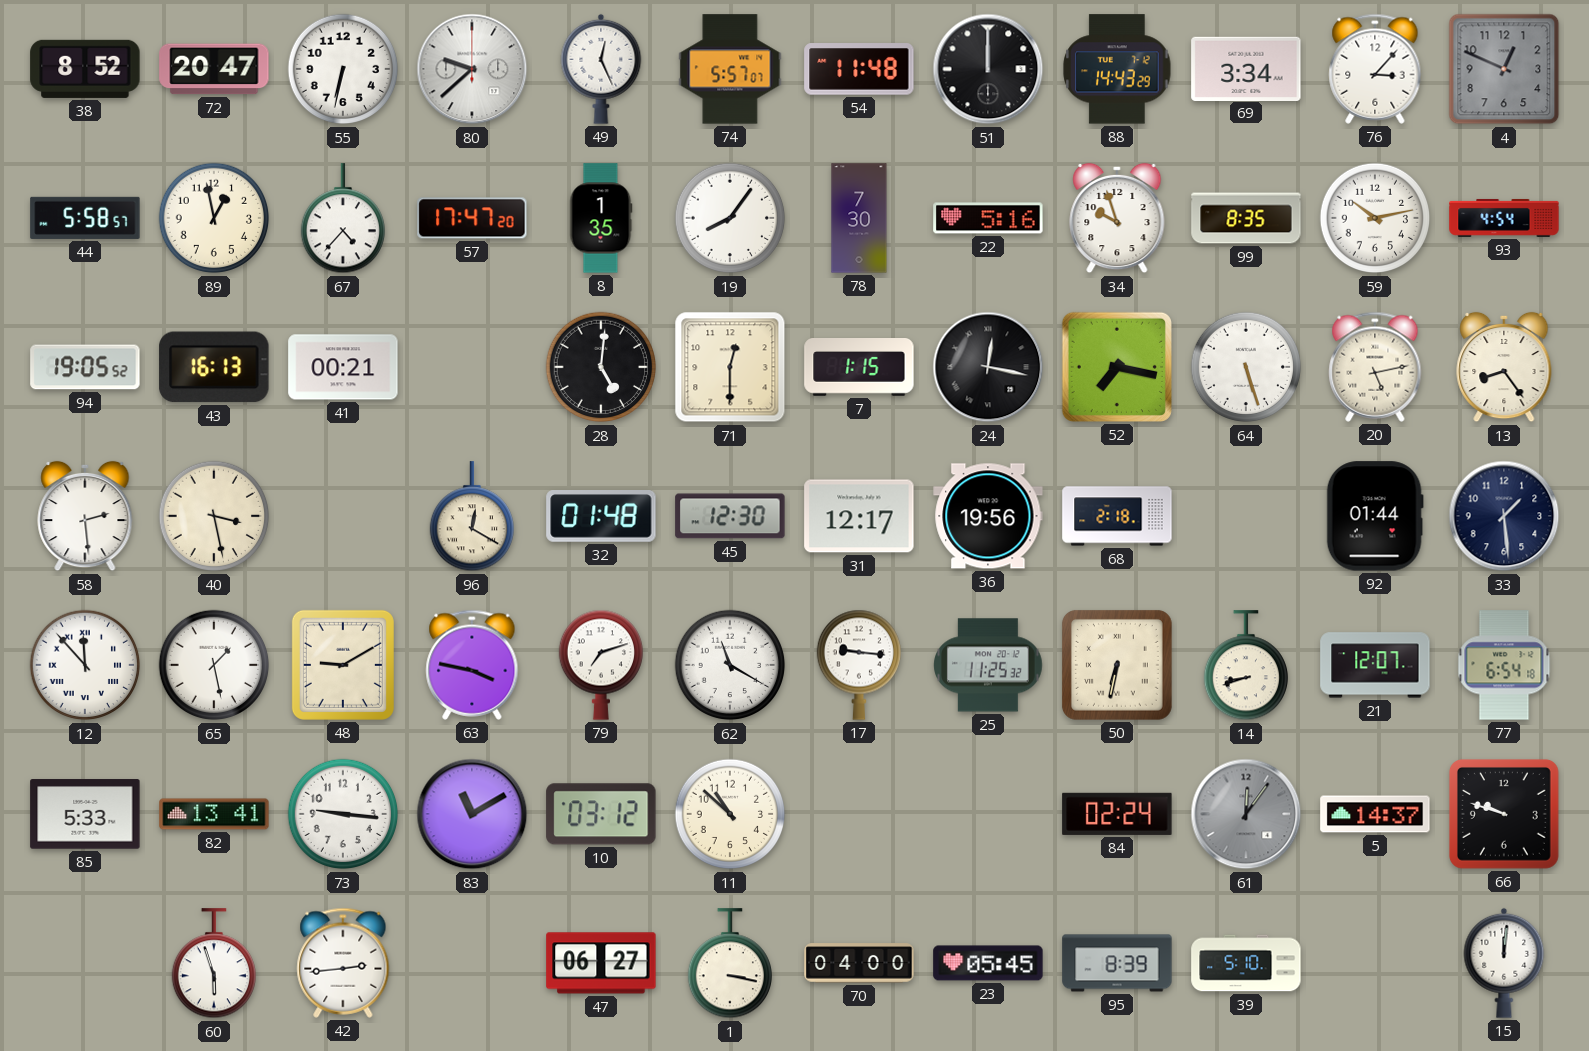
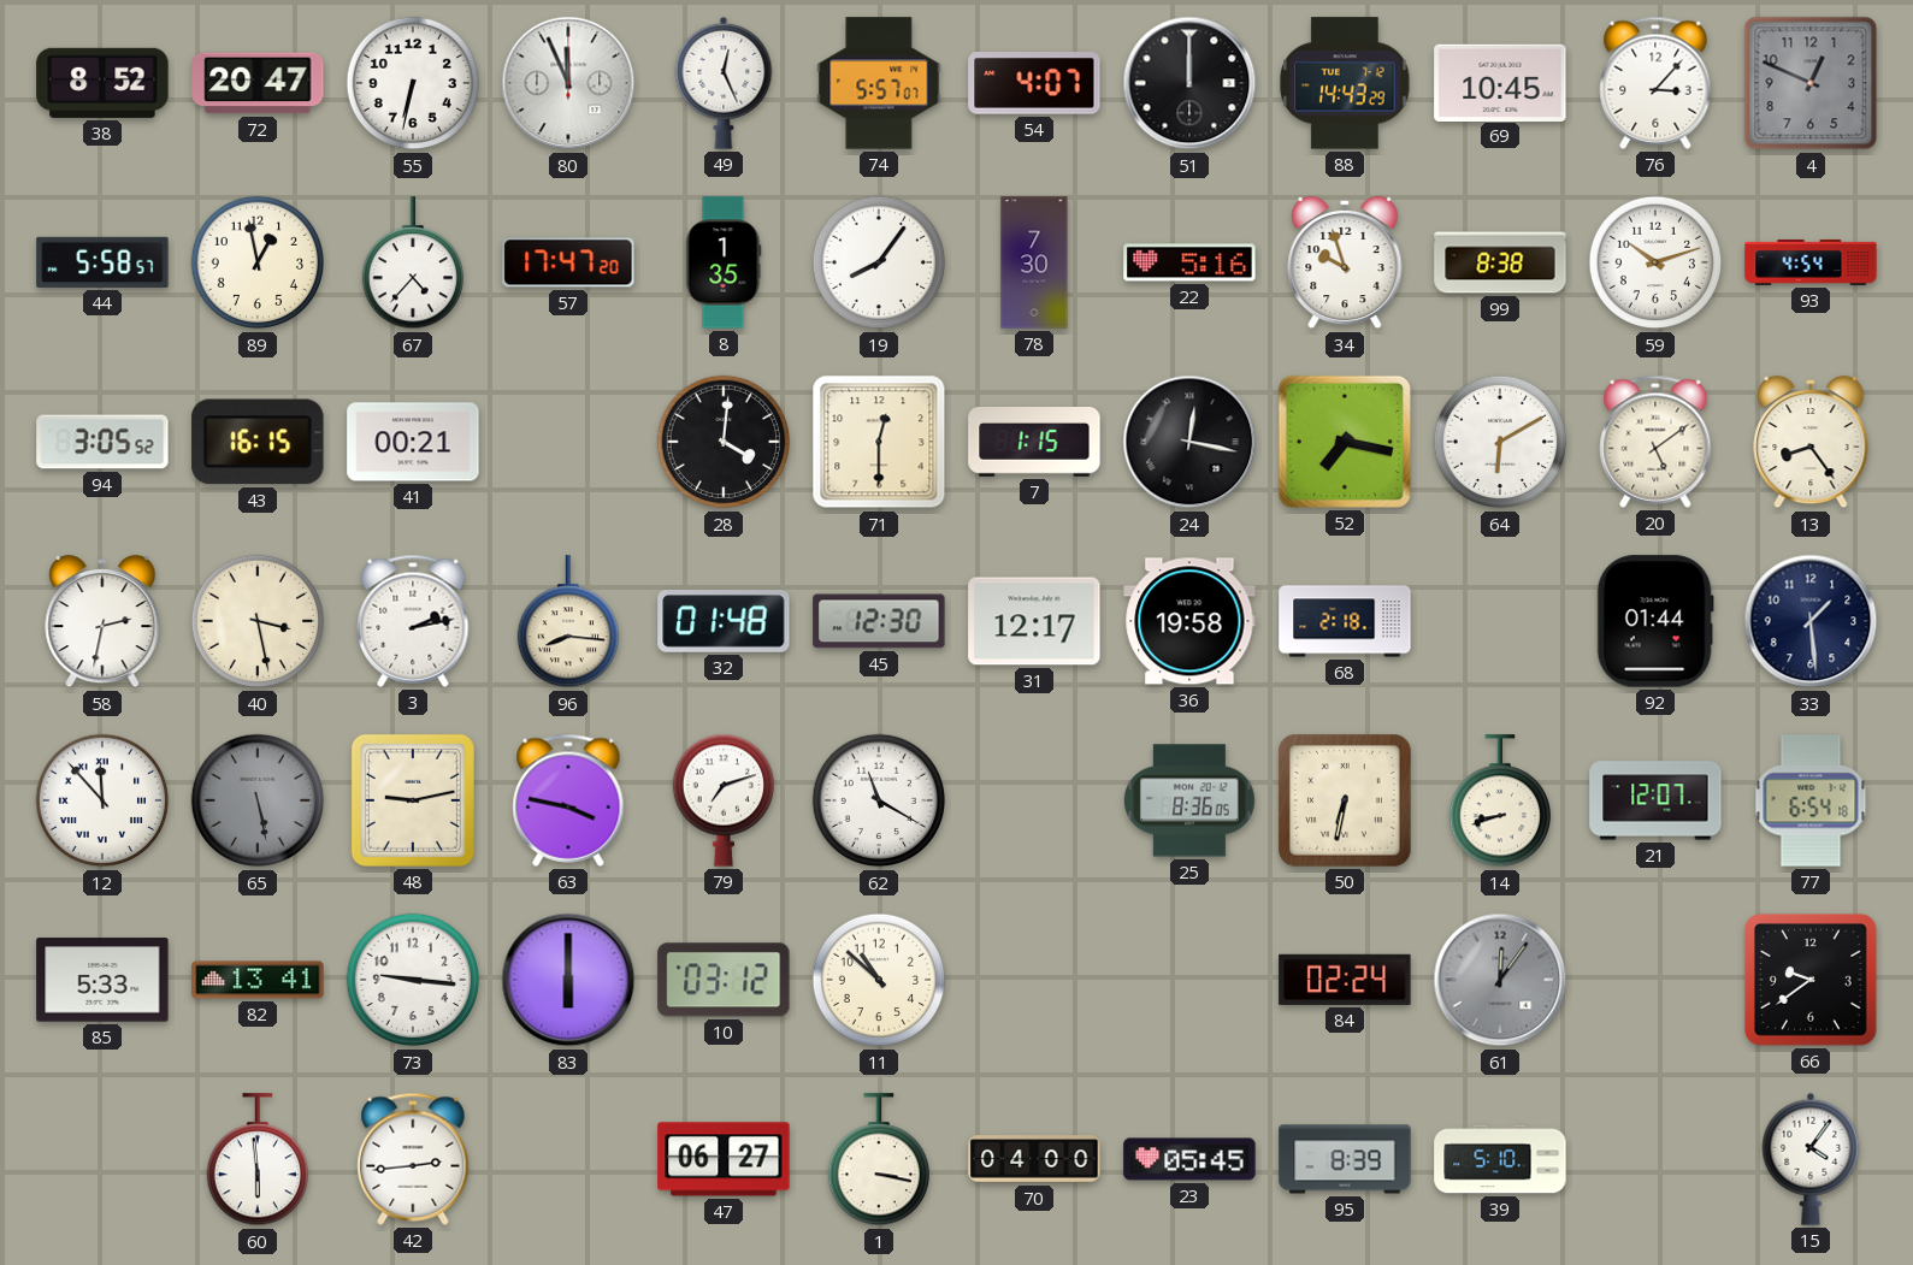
80: 9:38 -> 11:56
54: 11:48 -> 4:07
69: 3:34 -> 10:45
99: 8:35 -> 8:38
59: 10:13 -> 10:12
94: 19:05 -> 3:05
43: 16:13 -> 16:15
28: 5:01 -> 4:01
64: 5:27 -> 6:10
20: 5:13 -> 5:09
58: 2:29 -> 2:32
3: none -> 2:13
96: 12:20 -> 8:16
36: 19:56 -> 19:58
65: 1:28 -> 5:28
65 dial: white -> grey
48: 9:10 -> 9:13
17: 9:16 -> none
25: 11:25 -> 8:36
83: 11:10 -> 6:00
5: 14:37 -> none
66: 9:48 -> 9:39
60: 5:57 -> 5:59
15: 12:01 -> 4:06
